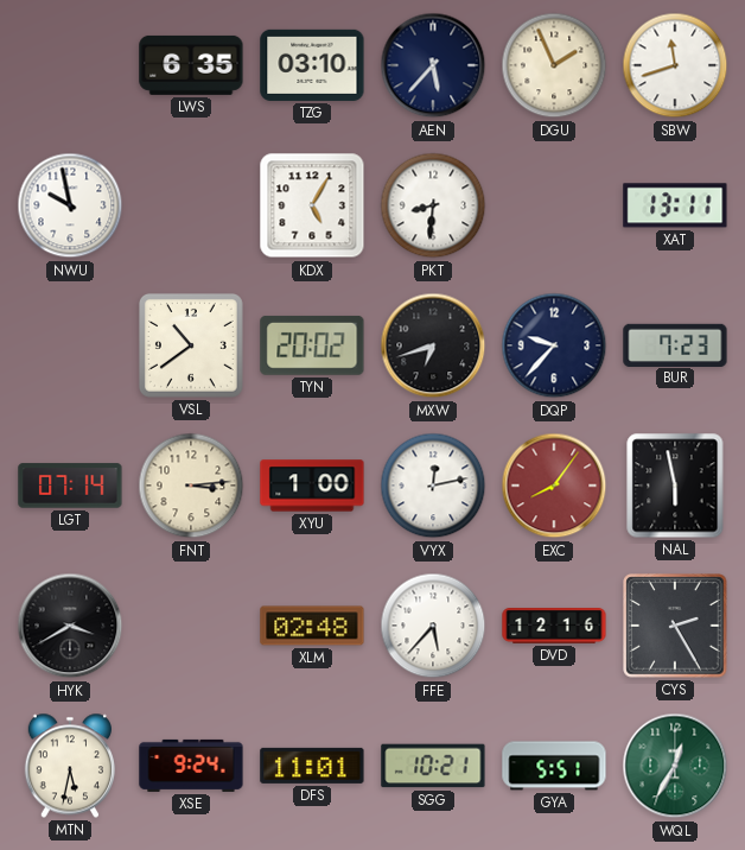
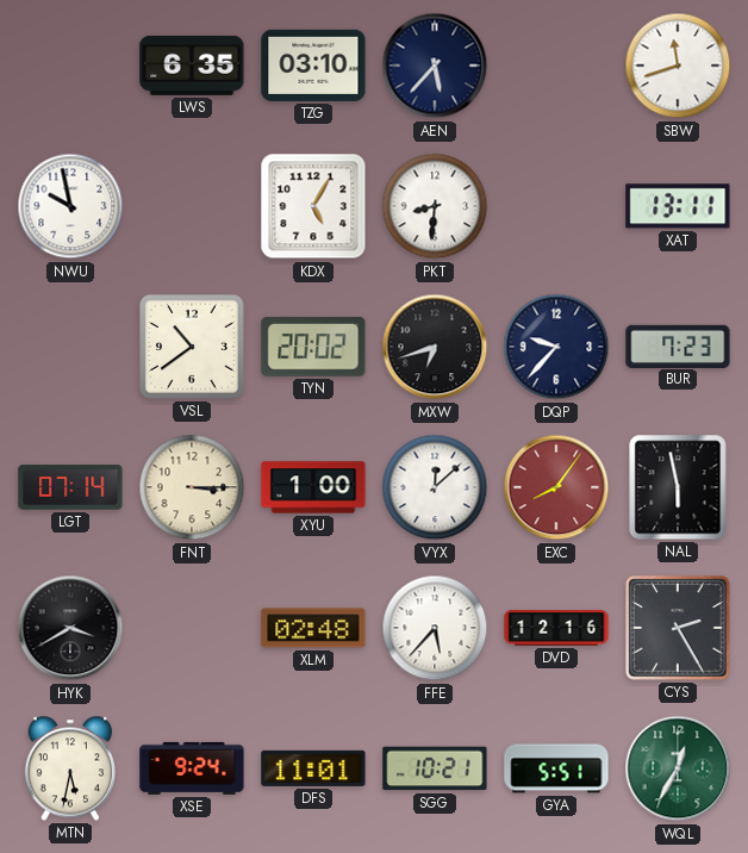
DGU: 1:56 -> none
FNT: 3:14 -> 3:15
VYX: 12:13 -> 12:08
